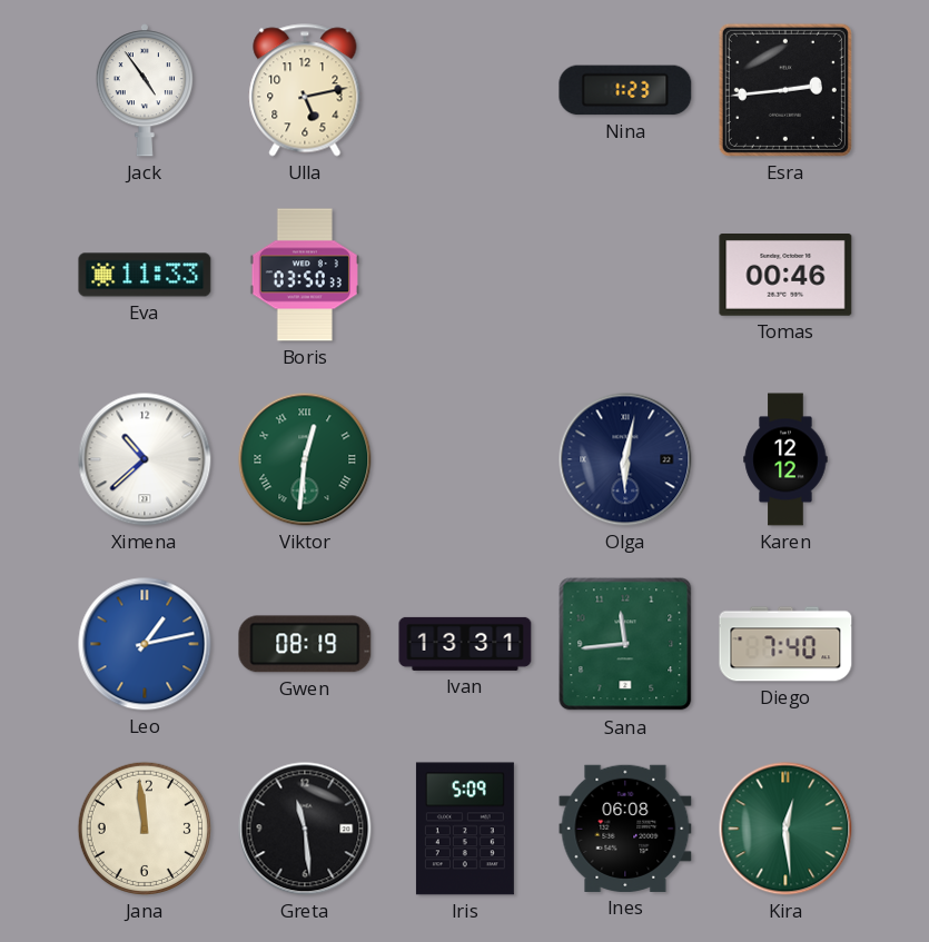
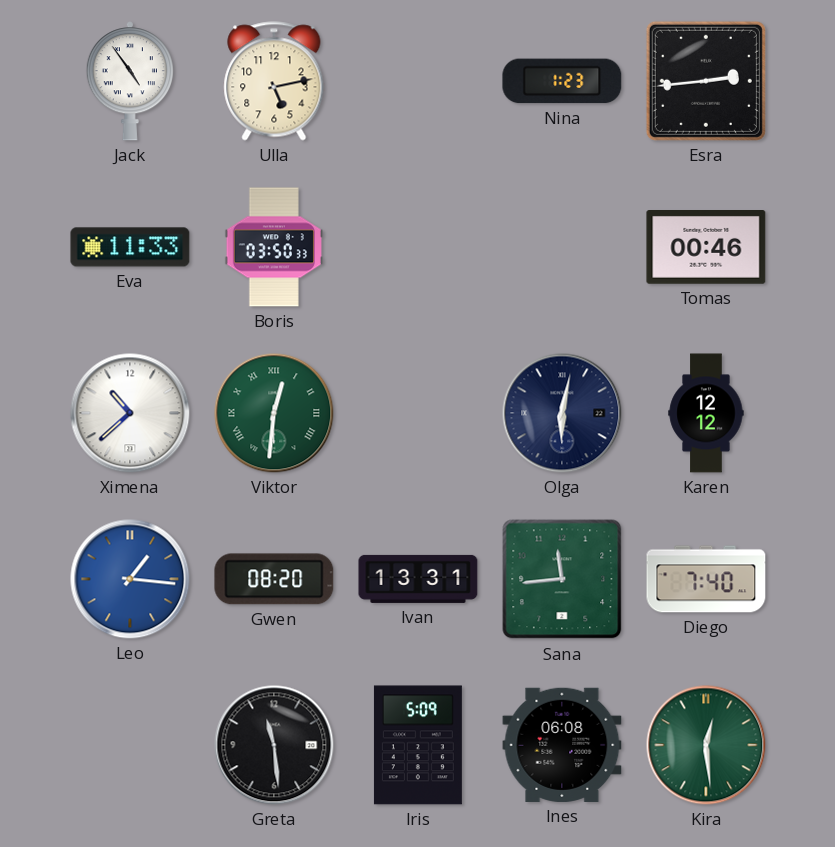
Leo: 1:13 -> 1:16
Gwen: 08:19 -> 08:20
Jana: 11:59 -> none
